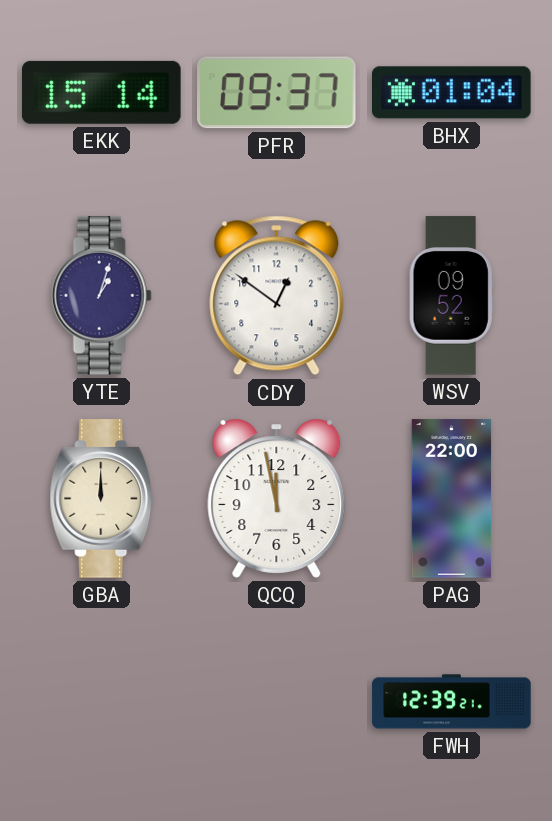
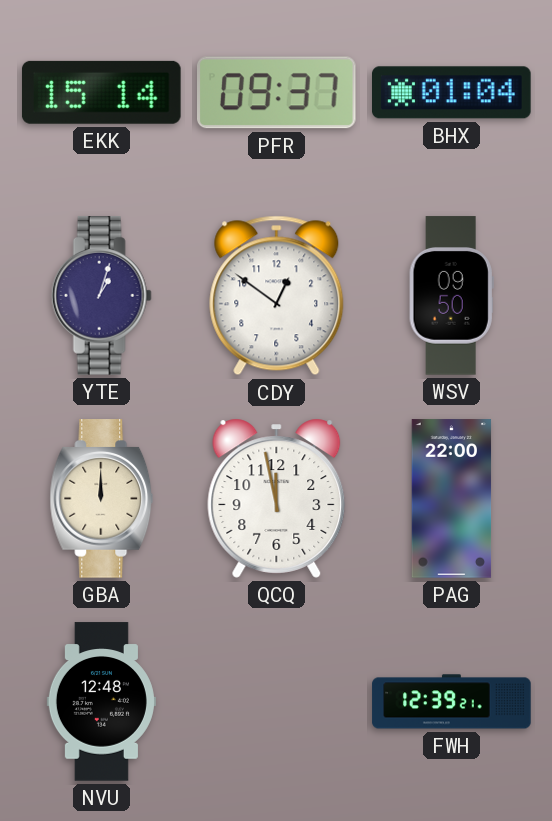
WSV: 09:52 -> 09:50
NVU: none -> 12:48
